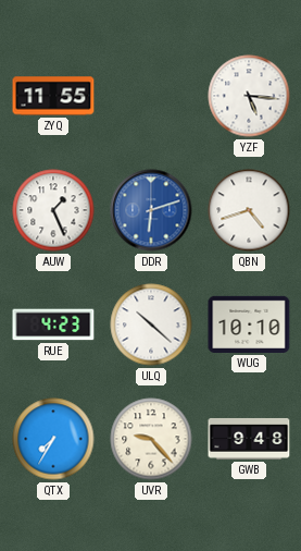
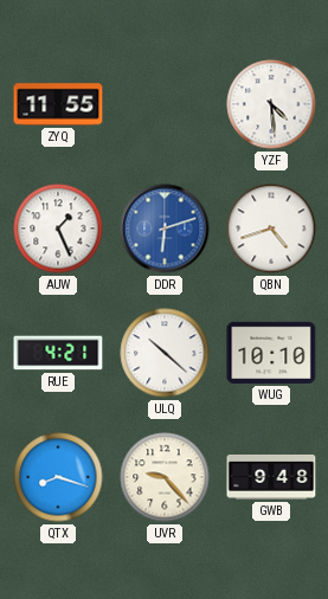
YZF: 5:16 -> 4:29
RUE: 4:23 -> 4:21
QTX: 7:35 -> 8:18
